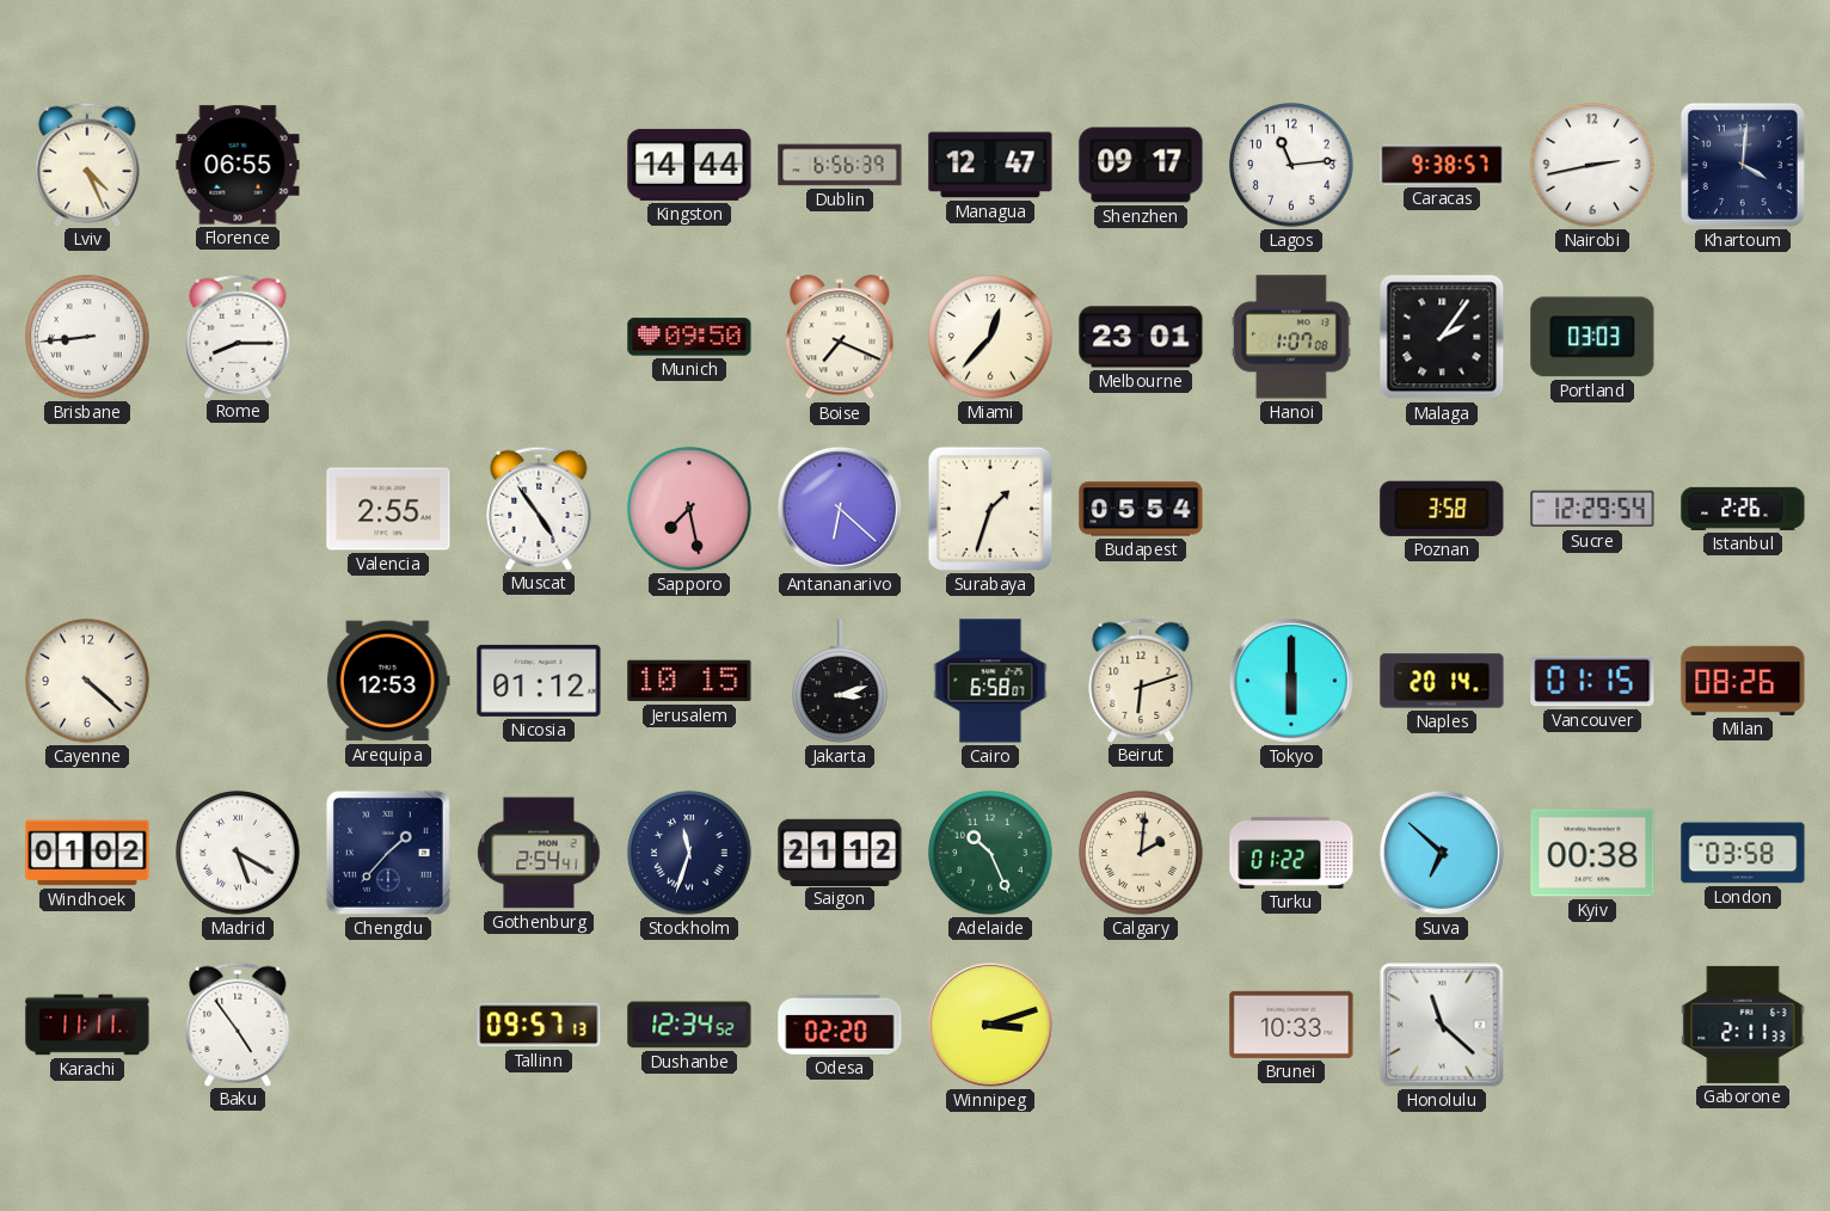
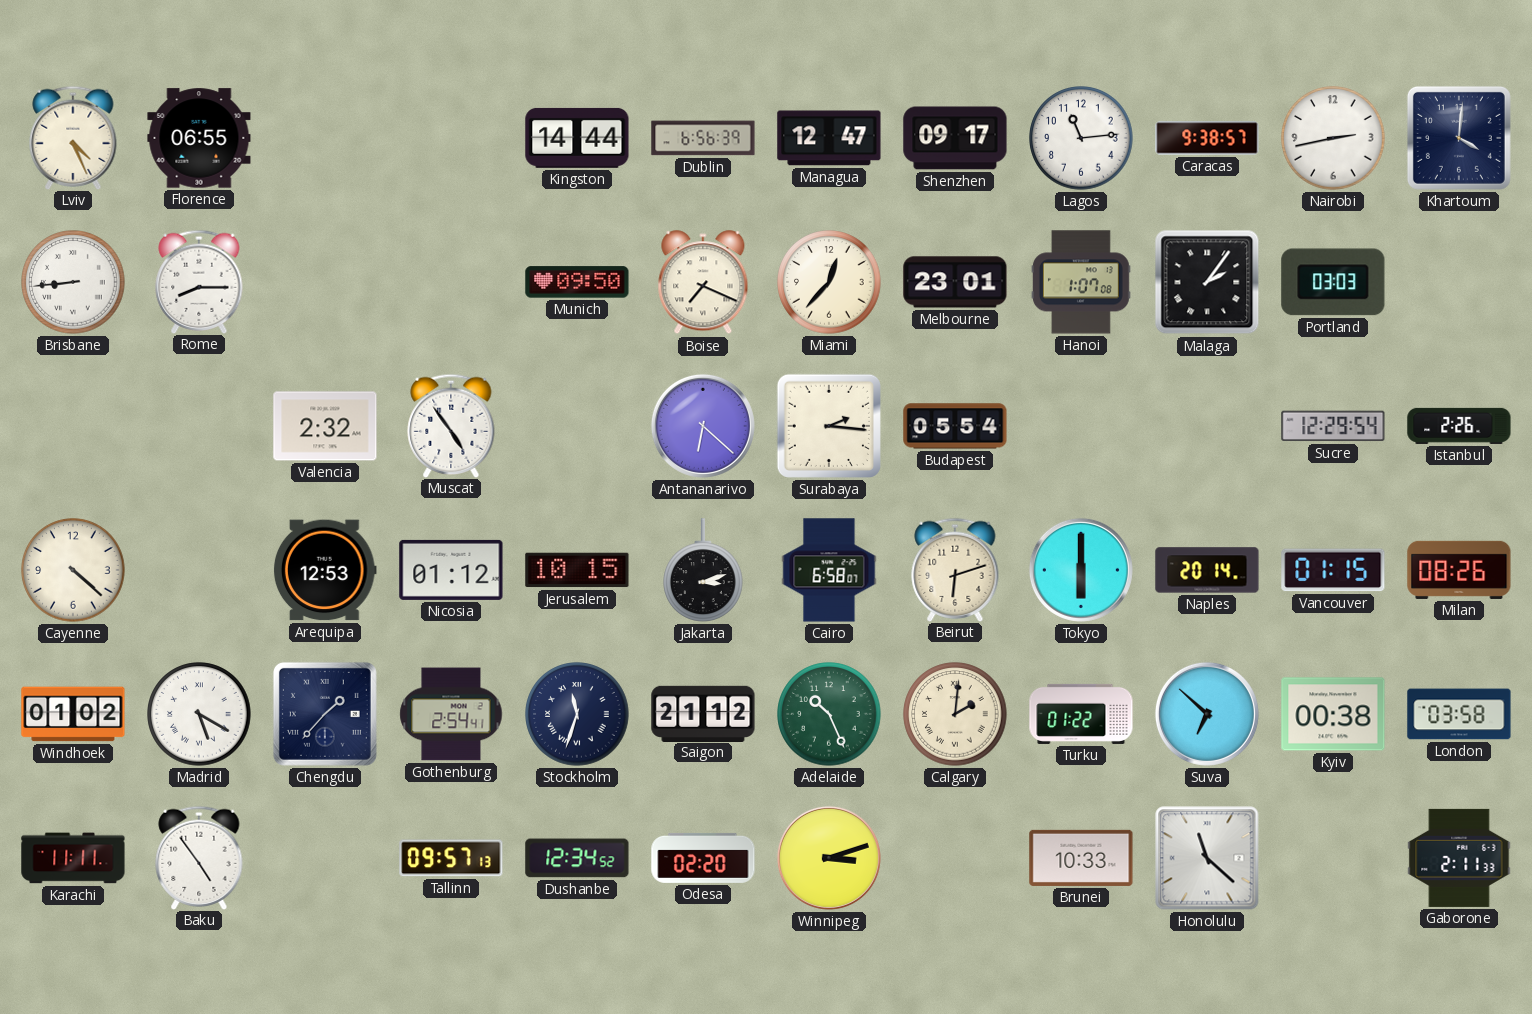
Valencia: 2:55 -> 2:32
Sapporo: 7:28 -> none
Surabaya: 1:33 -> 2:16
Poznan: 3:58 -> none
